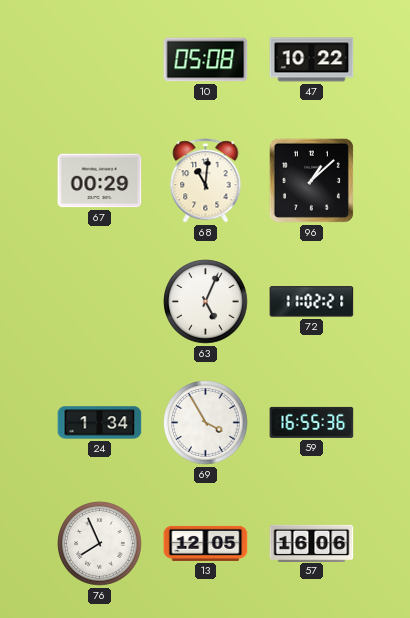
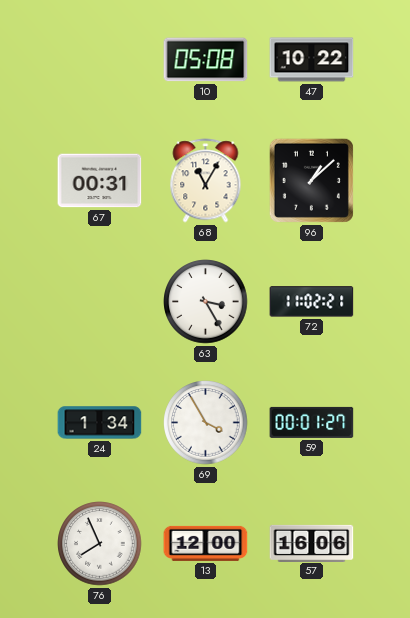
67: 00:29 -> 00:31
68: 11:01 -> 11:05
63: 5:04 -> 3:25
59: 16:55 -> 00:01
13: 12:05 -> 12:00
